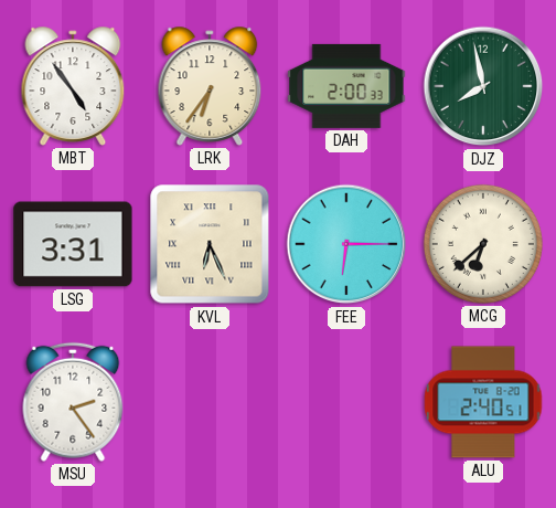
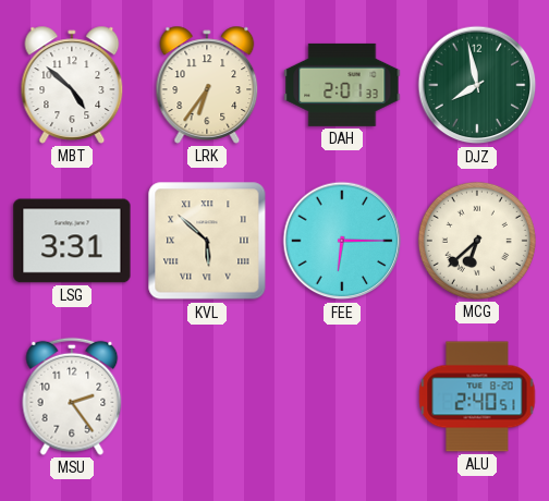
MBT: 4:54 -> 4:52
DAH: 2:00 -> 2:01
KVL: 6:26 -> 5:52
